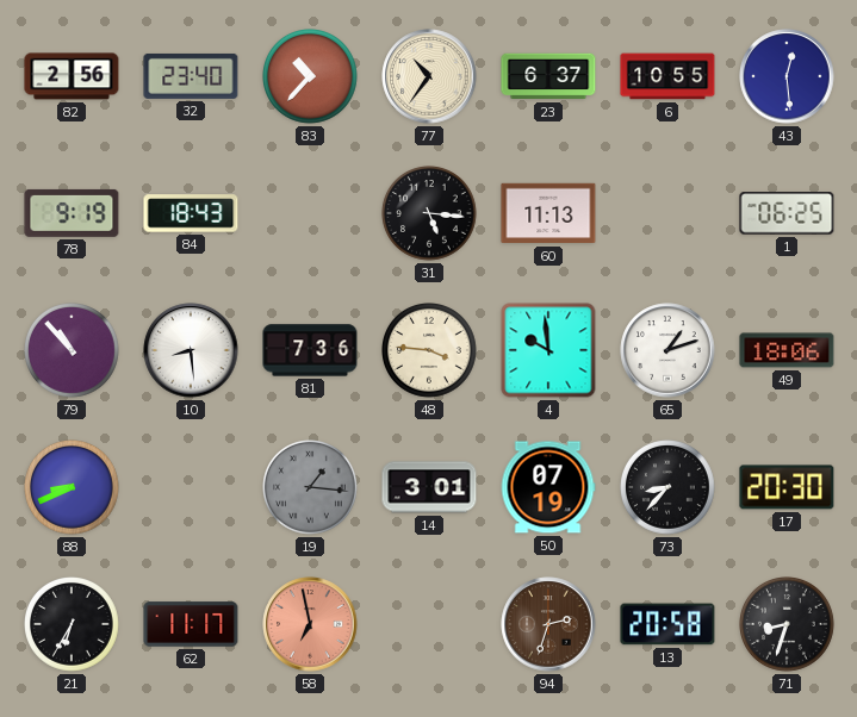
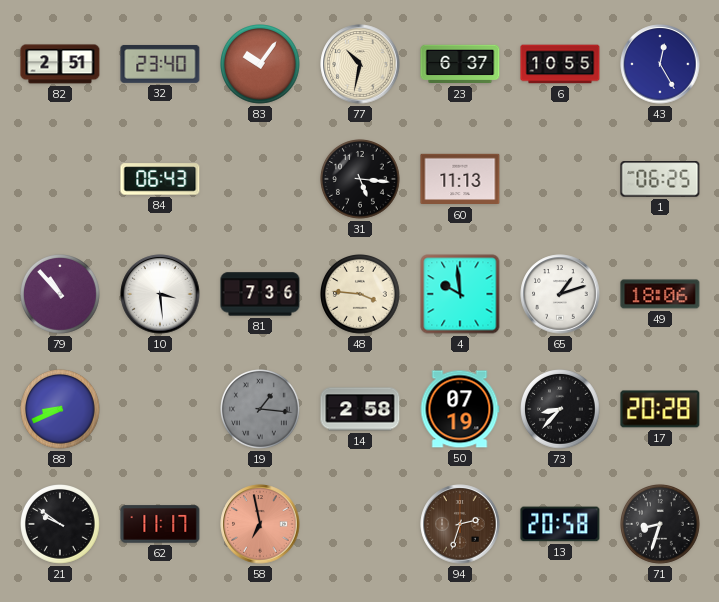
82: 2:56 -> 2:51
83: 10:37 -> 10:06
77: 10:36 -> 10:32
43: 12:29 -> 12:25
78: 9:19 -> none
84: 18:43 -> 06:43
10: 8:29 -> 3:29
14: 3:01 -> 2:58
17: 20:30 -> 20:28
21: 6:35 -> 9:51
